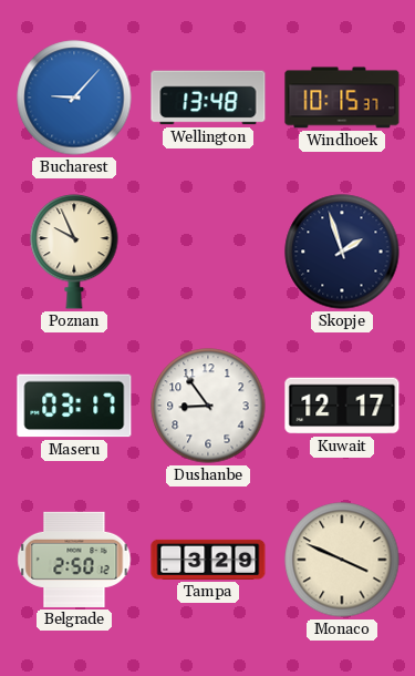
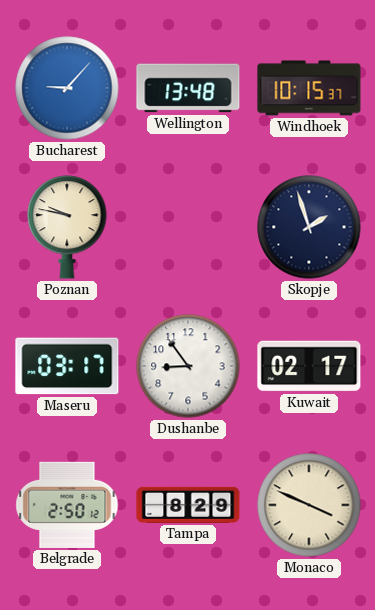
Poznan: 9:56 -> 9:47
Kuwait: 12:17 -> 02:17
Tampa: 3:29 -> 8:29
